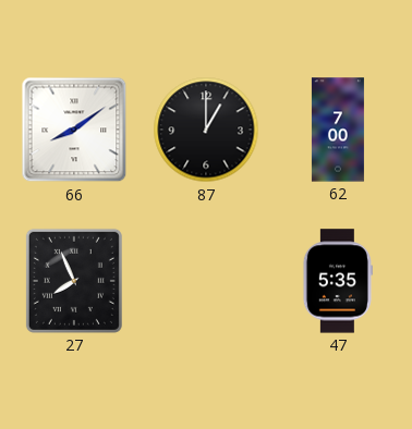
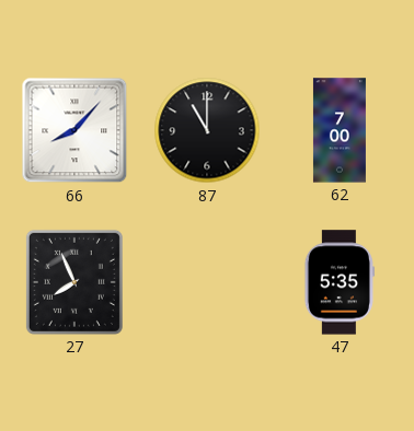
66: 8:09 -> 8:07
87: 1:00 -> 11:00
